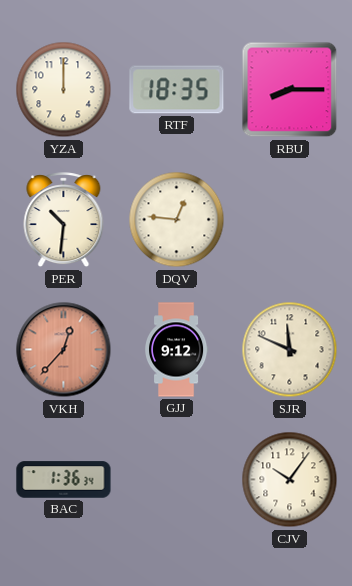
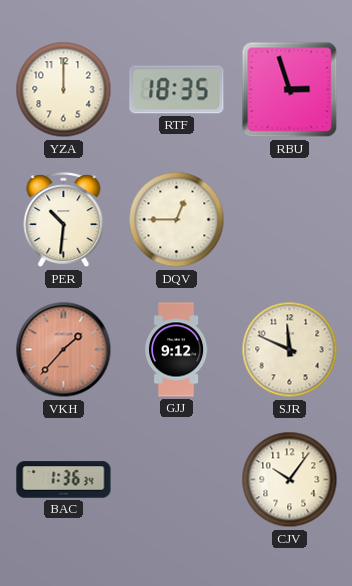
RBU: 8:15 -> 2:57
DQV: 12:46 -> 12:45
VKH: 12:37 -> 1:37
